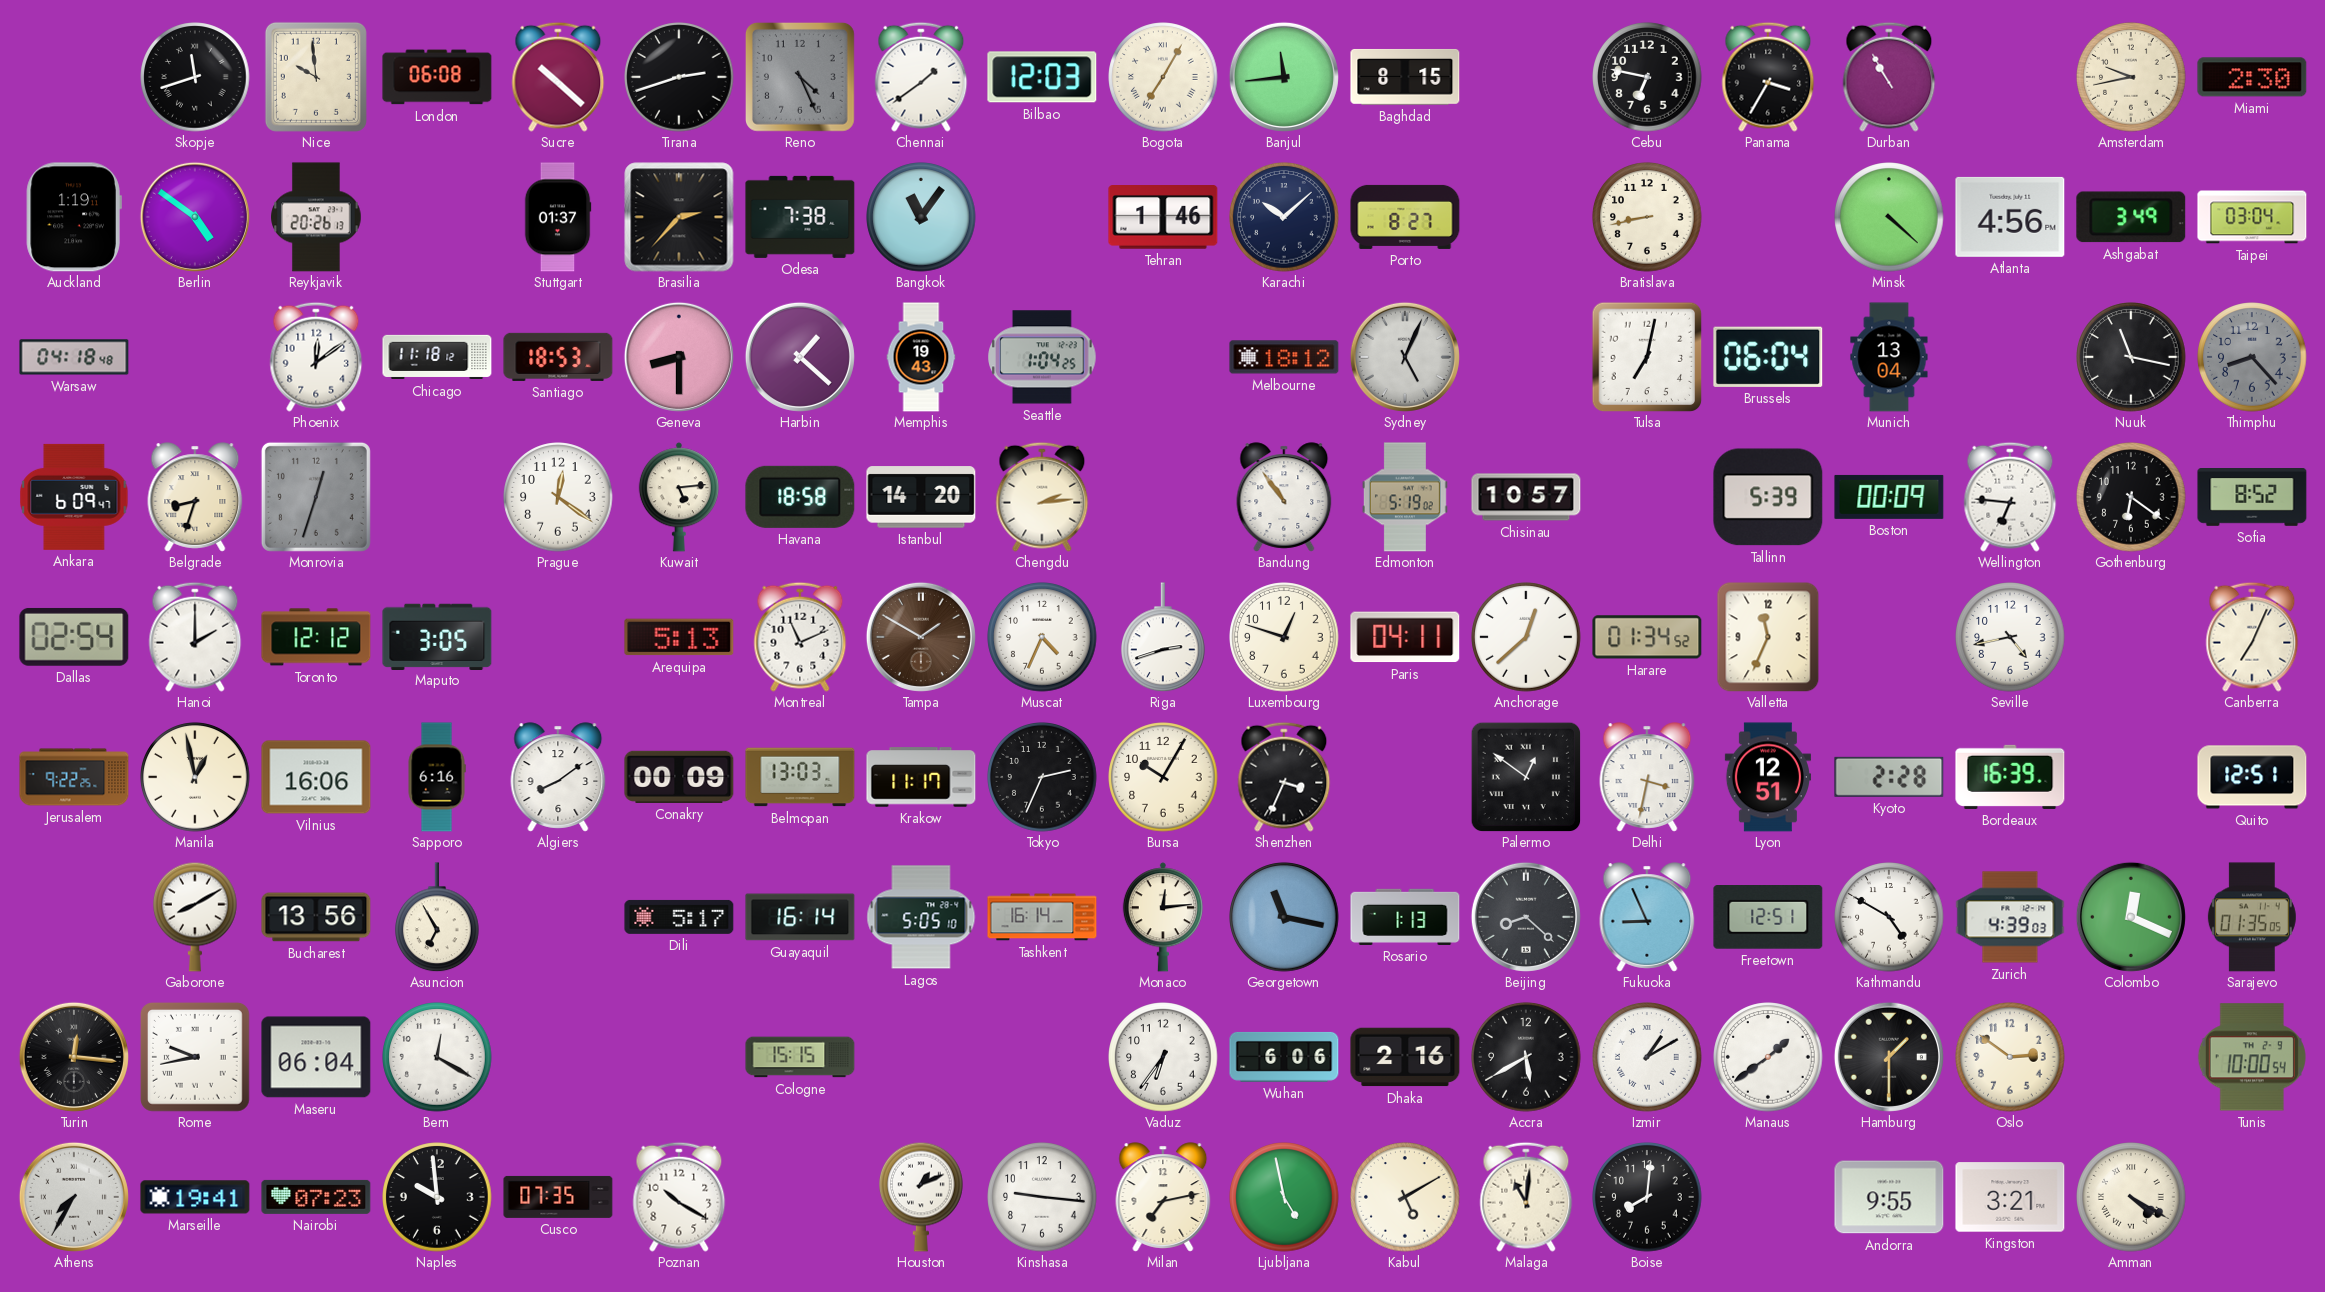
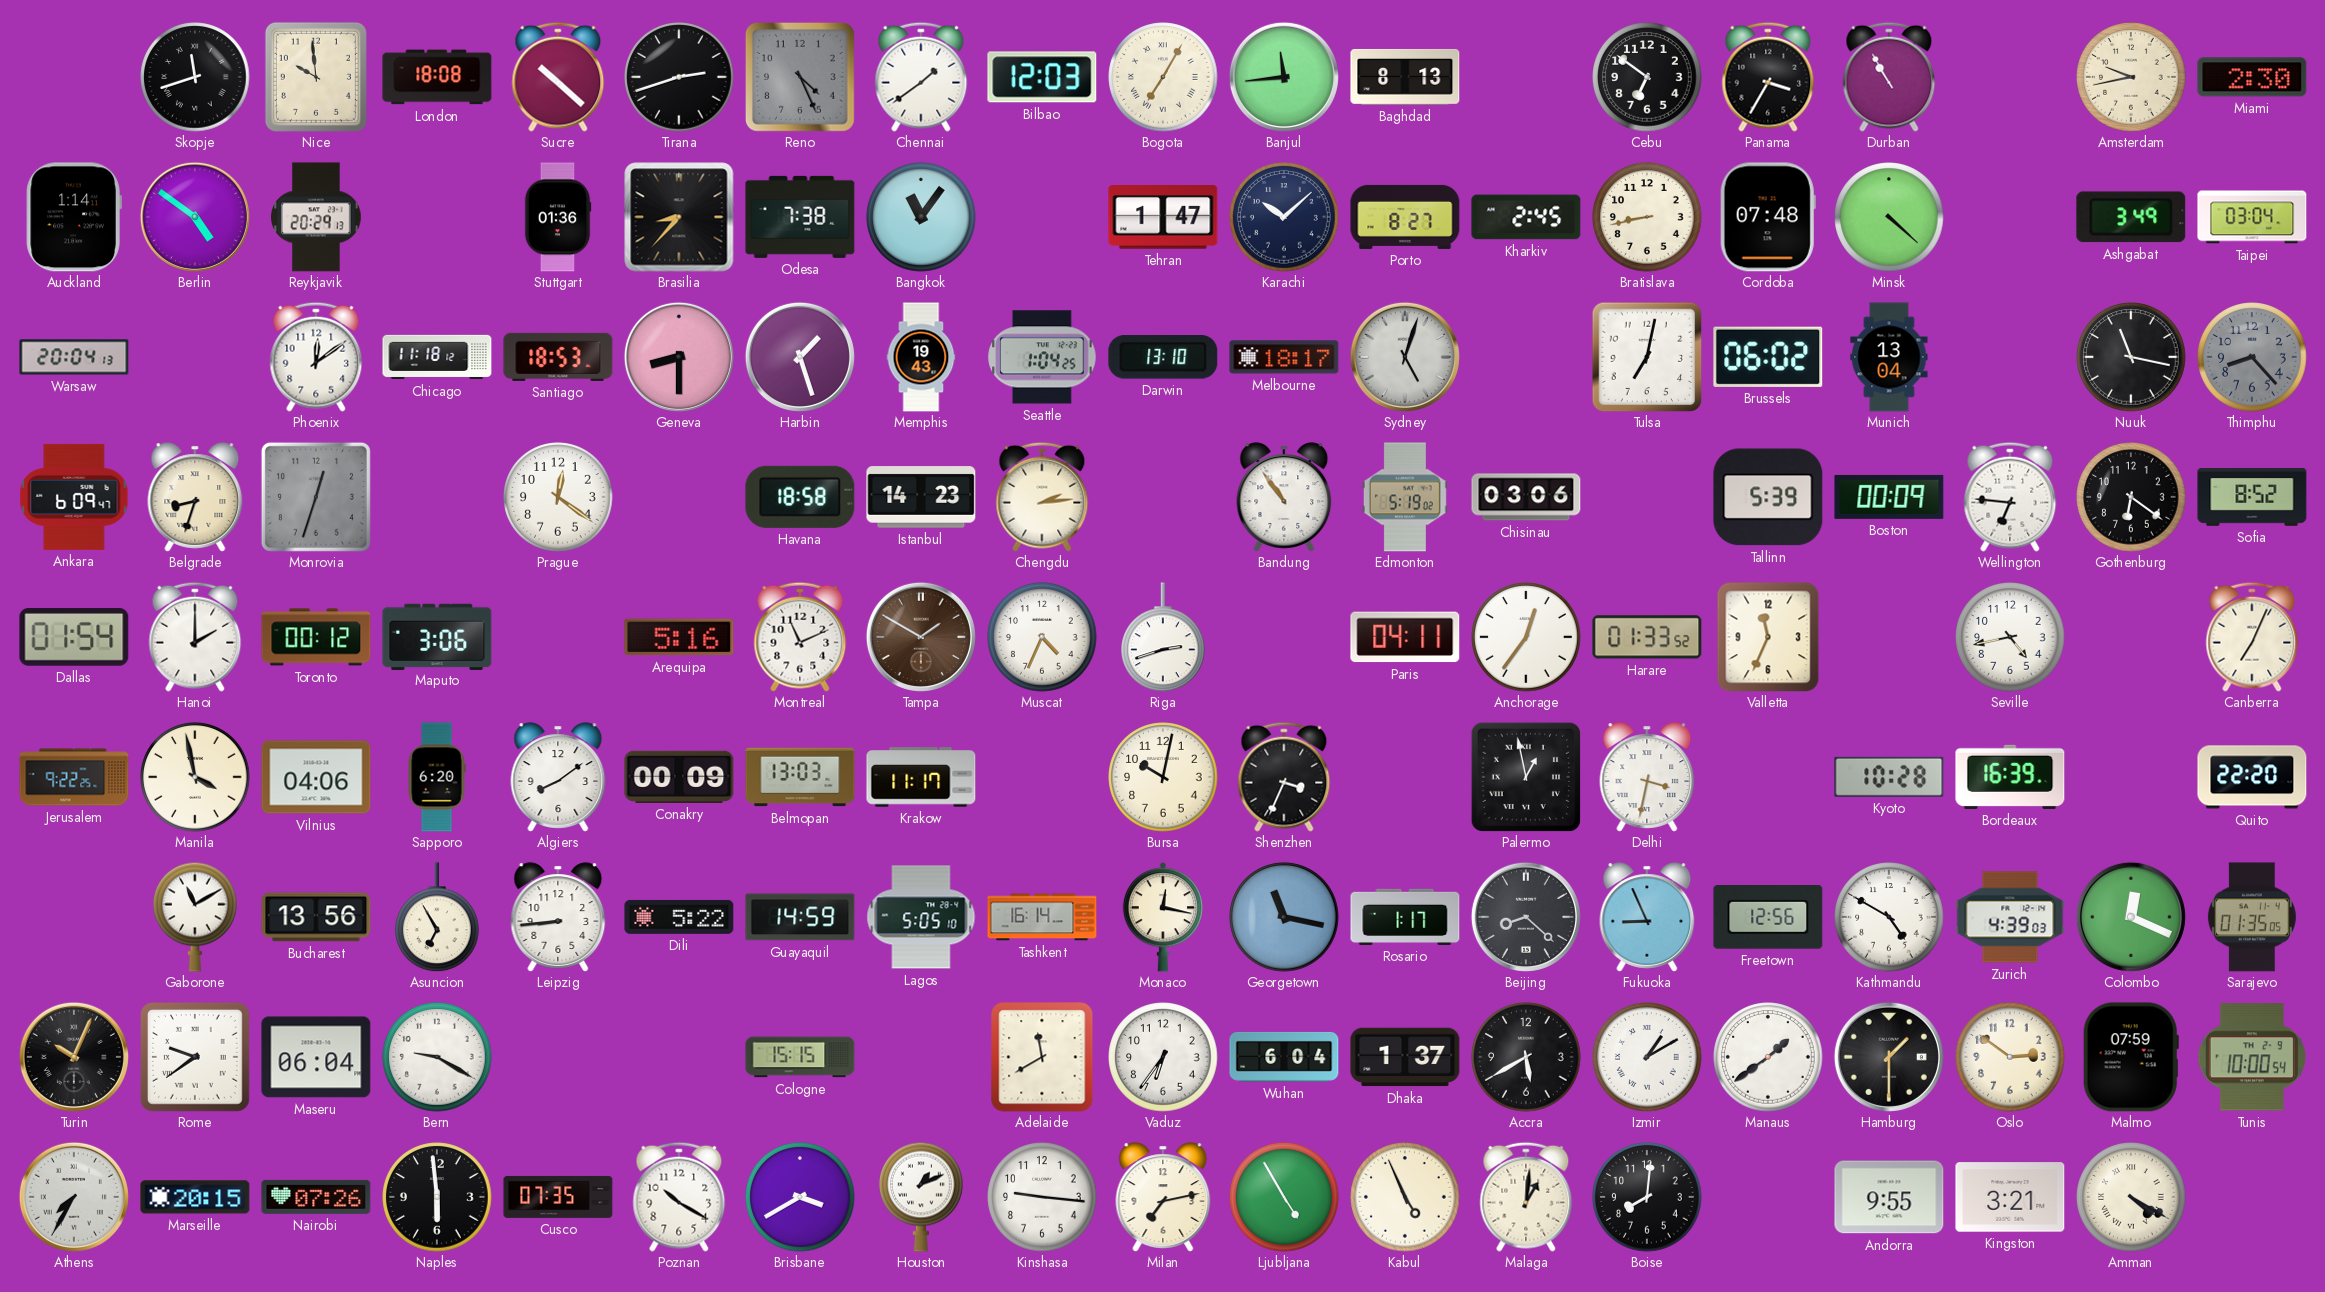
London: 06:08 -> 18:08
Baghdad: 8:15 -> 8:13
Cebu: 6:47 -> 6:51
Auckland: 1:19 -> 1:14
Reykjavik: 20:26 -> 20:29
Stuttgart: 01:37 -> 01:36
Brasilia: 2:37 -> 8:37
Tehran: 1:46 -> 1:47
Kharkiv: none -> 2:45
Cordoba: none -> 07:48
Atlanta: 4:56 -> none
Warsaw: 04:18 -> 20:04
Harbin: 1:22 -> 1:27
Darwin: none -> 13:10
Melbourne: 18:12 -> 18:17
Sydney: 5:04 -> 5:03
Brussels: 06:04 -> 06:02
Kuwait: 5:14 -> none
Istanbul: 14:20 -> 14:23
Chisinau: 10:57 -> 03:06
Dallas: 02:54 -> 01:54
Toronto: 12:12 -> 00:12
Maputo: 3:05 -> 3:06
Arequipa: 5:13 -> 5:16
Luxembourg: 12:48 -> none
Anchorage: 12:38 -> 12:36
Harare: 01:34 -> 01:33
Manila: 12:58 -> 3:58
Vilnius: 16:06 -> 04:06
Sapporo: 6:16 -> 6:20
Tokyo: 2:34 -> none
Bursa: 10:05 -> 10:02
Palermo: 12:51 -> 12:58
Lyon: 12:51 -> none
Kyoto: 2:28 -> 10:28
Quito: 12:51 -> 22:20
Gaborone: 8:10 -> 11:10
Leipzig: none -> 8:44
Dili: 5:17 -> 5:22
Guayaquil: 16:14 -> 14:59
Monaco: 12:14 -> 12:17
Rosario: 1:13 -> 1:17
Freetown: 12:51 -> 12:56
Turin: 12:16 -> 10:04
Rome: 9:43 -> 9:39
Bern: 12:20 -> 9:20
Adelaide: none -> 11:40
Wuhan: 6:06 -> 6:04
Dhaka: 2:16 -> 1:37
Malmo: none -> 07:59
Marseille: 19:41 -> 20:15
Nairobi: 07:23 -> 07:26
Naples: 9:59 -> 5:59
Brisbane: none -> 3:40
Ljubljana: 4:58 -> 4:55
Kabul: 5:10 -> 4:56
Malaga: 11:01 -> 1:01
